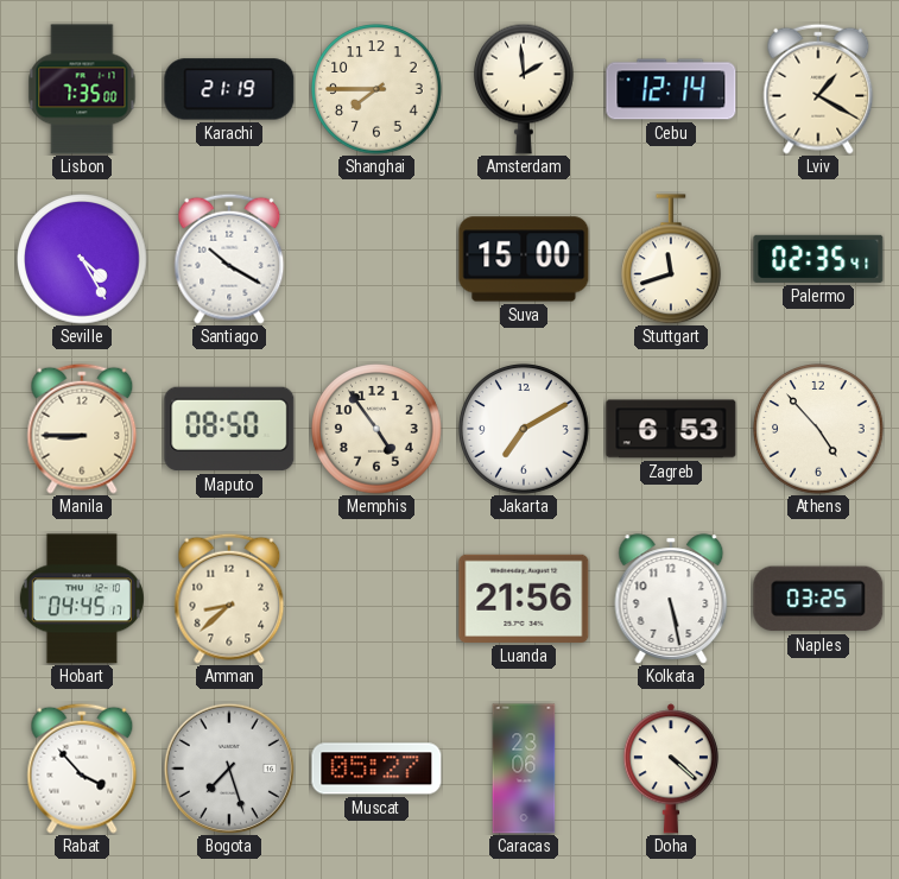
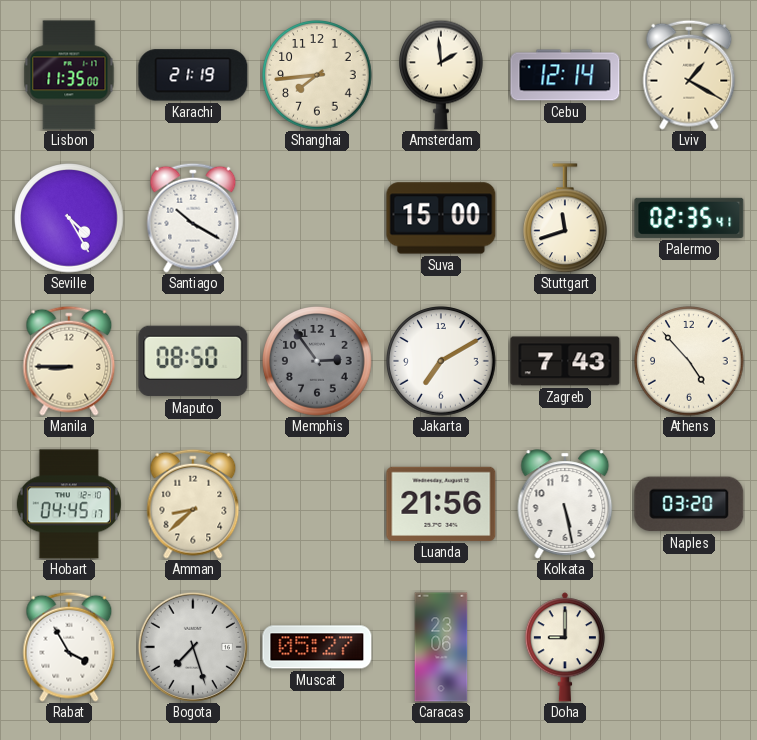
Lisbon: 7:35 -> 11:35
Shanghai: 7:45 -> 7:44
Memphis: 4:54 -> 2:54
Memphis dial: cream -> grey
Zagreb: 6:53 -> 7:43
Naples: 03:25 -> 03:20
Rabat: 3:53 -> 3:55
Doha: 4:22 -> 9:00
